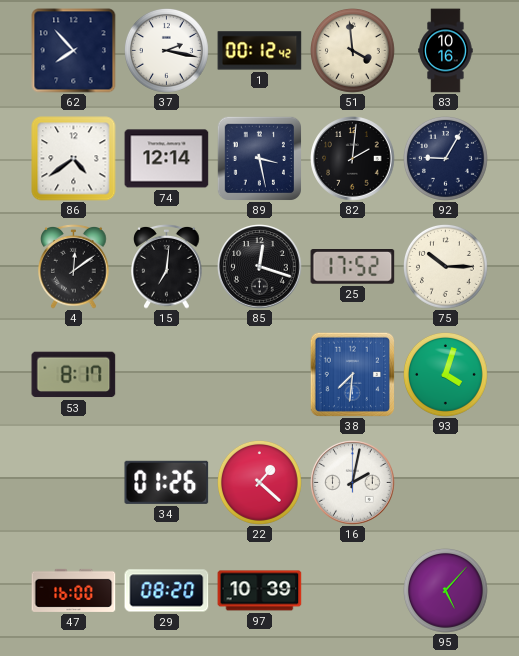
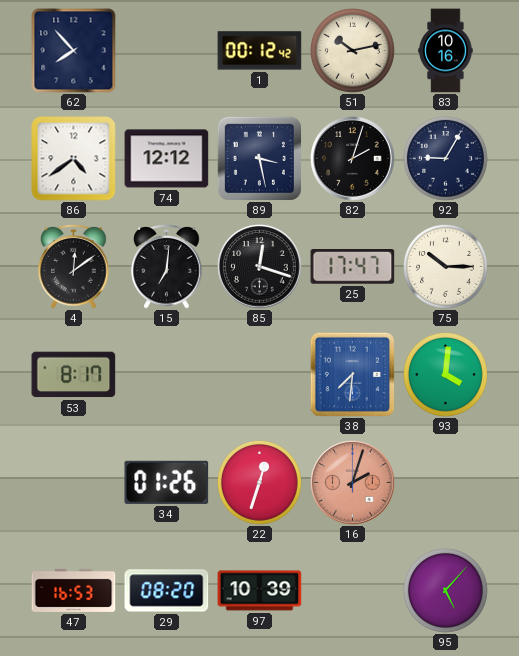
37: 2:17 -> none
51: 3:59 -> 10:13
74: 12:14 -> 12:12
82: 2:01 -> 2:03
25: 17:52 -> 17:47
93: 4:03 -> 4:01
22: 1:22 -> 12:33
16: 2:02 -> 2:03
16 dial: white -> salmon
47: 16:00 -> 16:53
